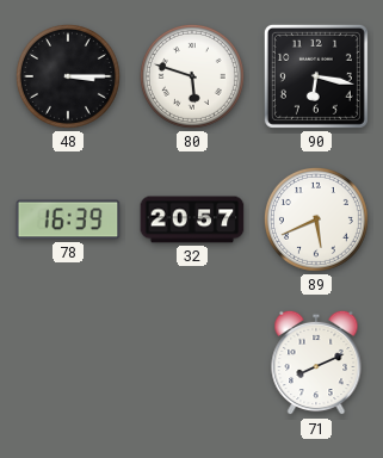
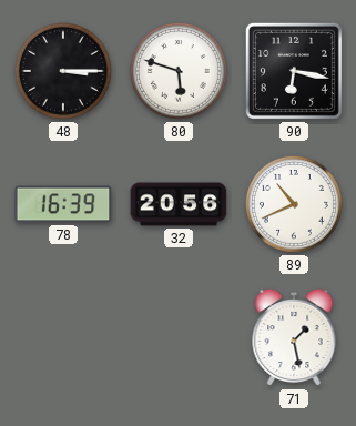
32: 20:57 -> 20:56
89: 5:41 -> 10:41
71: 8:11 -> 1:28
